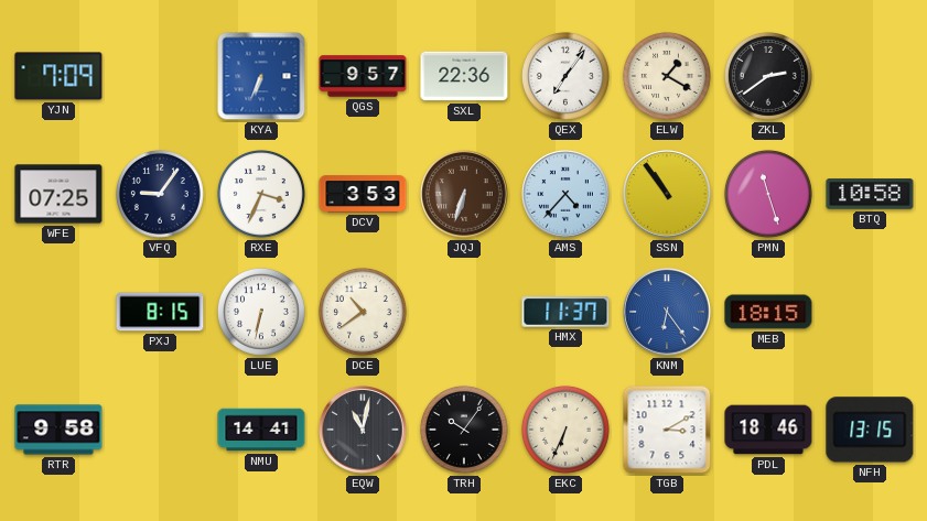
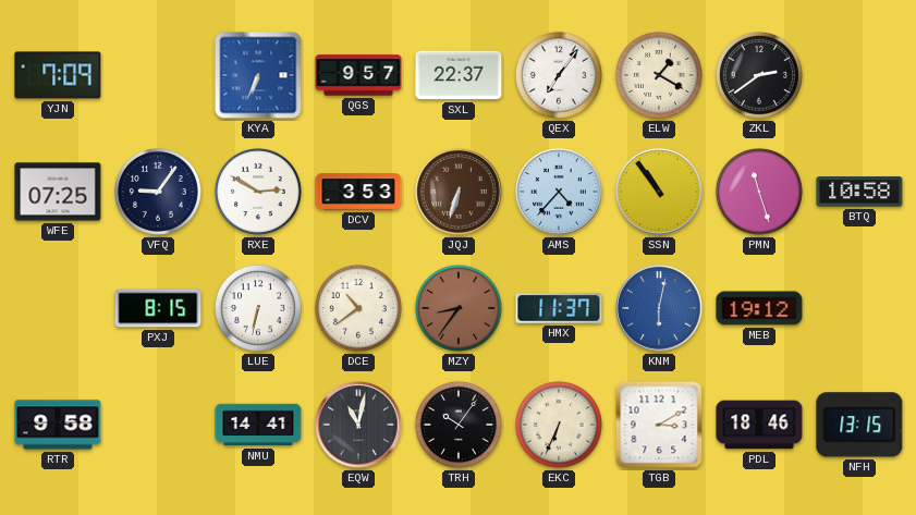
SXL: 22:36 -> 22:37
RXE: 3:34 -> 2:50
MZY: none -> 8:36
KNM: 6:24 -> 6:02
MEB: 18:15 -> 19:12
